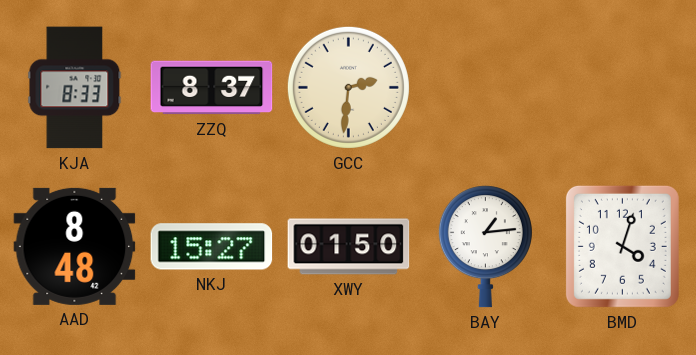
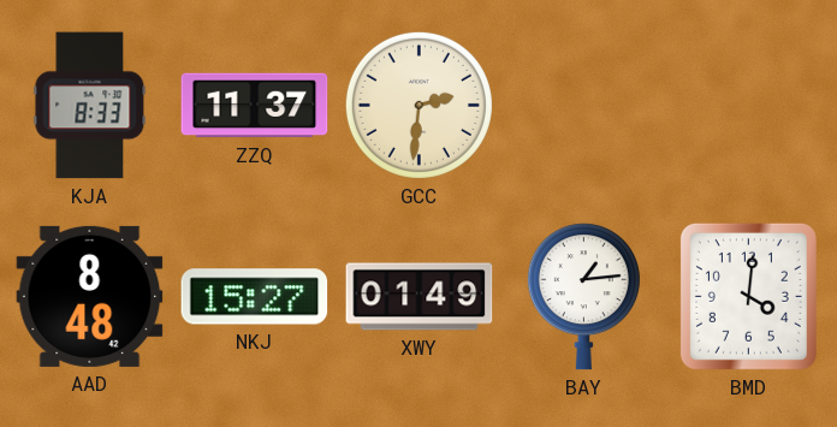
ZZQ: 8:37 -> 11:37
XWY: 01:50 -> 01:49
BMD: 4:03 -> 4:01
